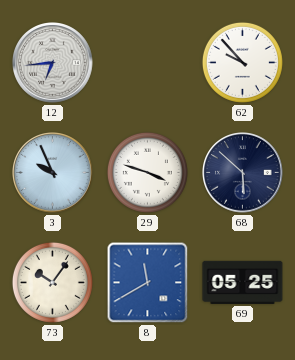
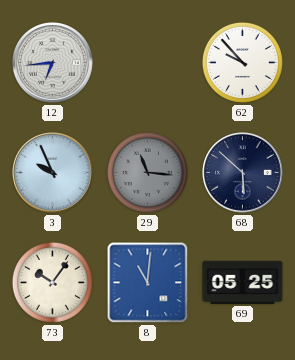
29: 3:48 -> 11:16
29 dial: white -> grey
8: 11:40 -> 11:01
